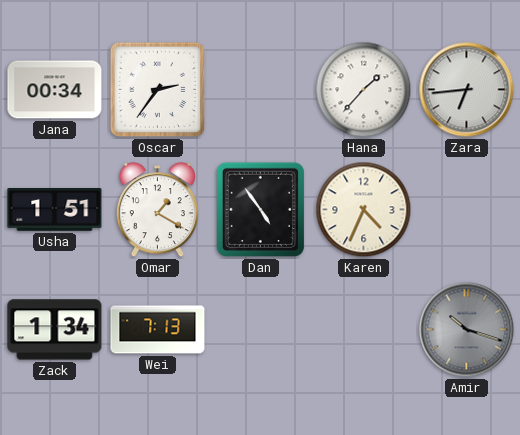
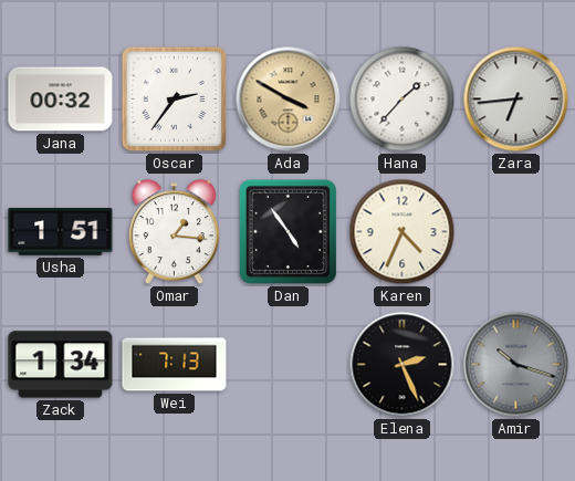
Jana: 00:34 -> 00:32
Ada: none -> 3:50
Omar: 1:20 -> 1:16
Elena: none -> 2:26
